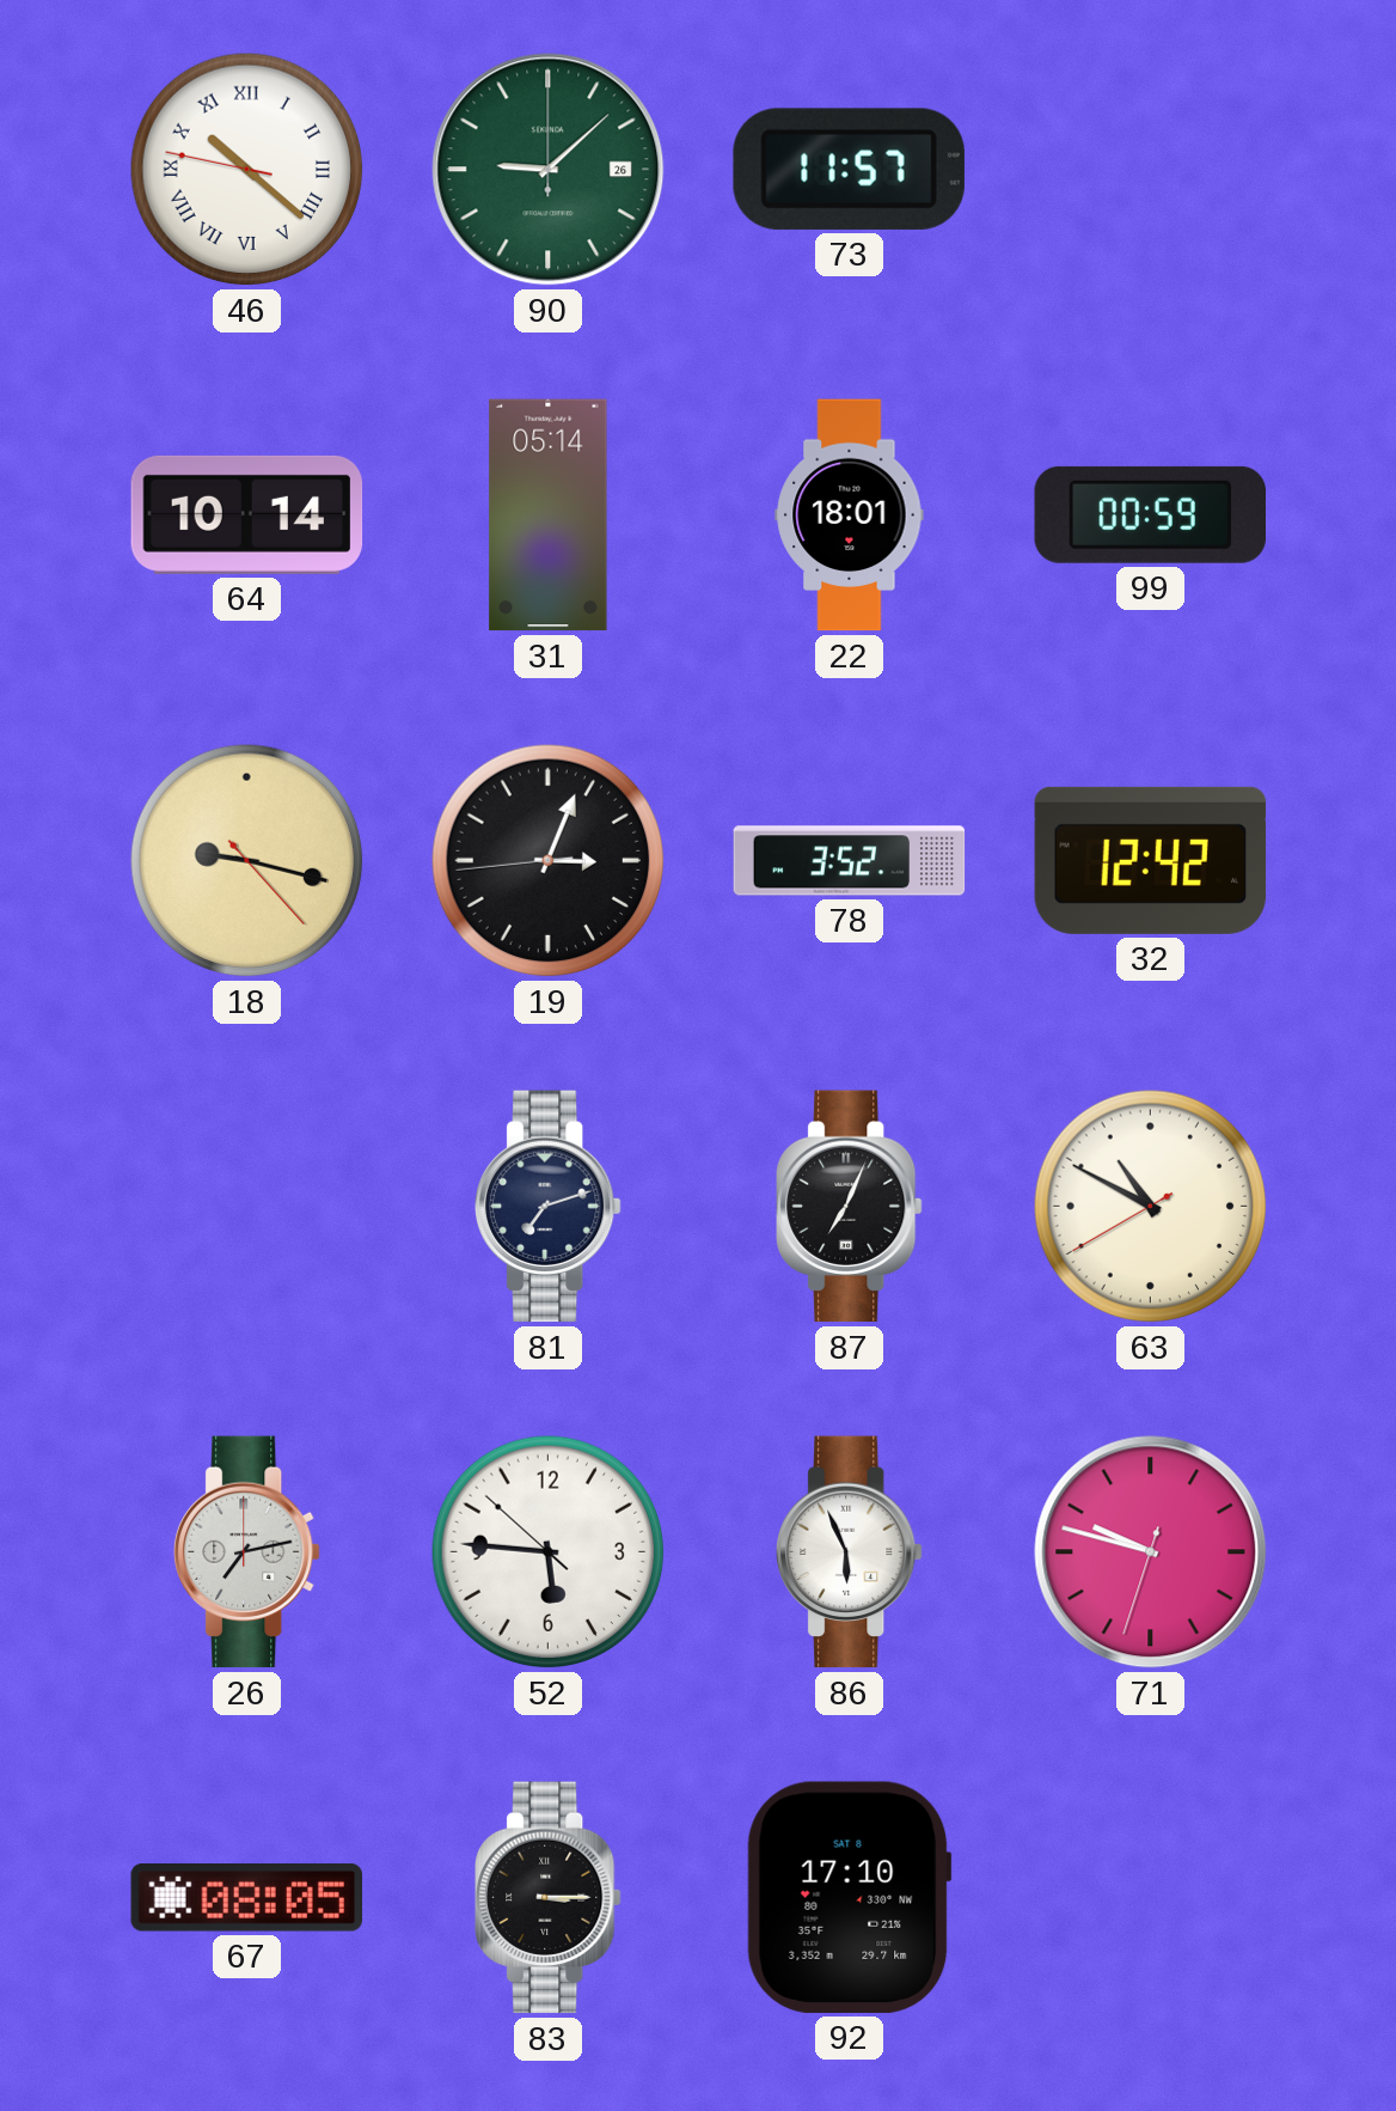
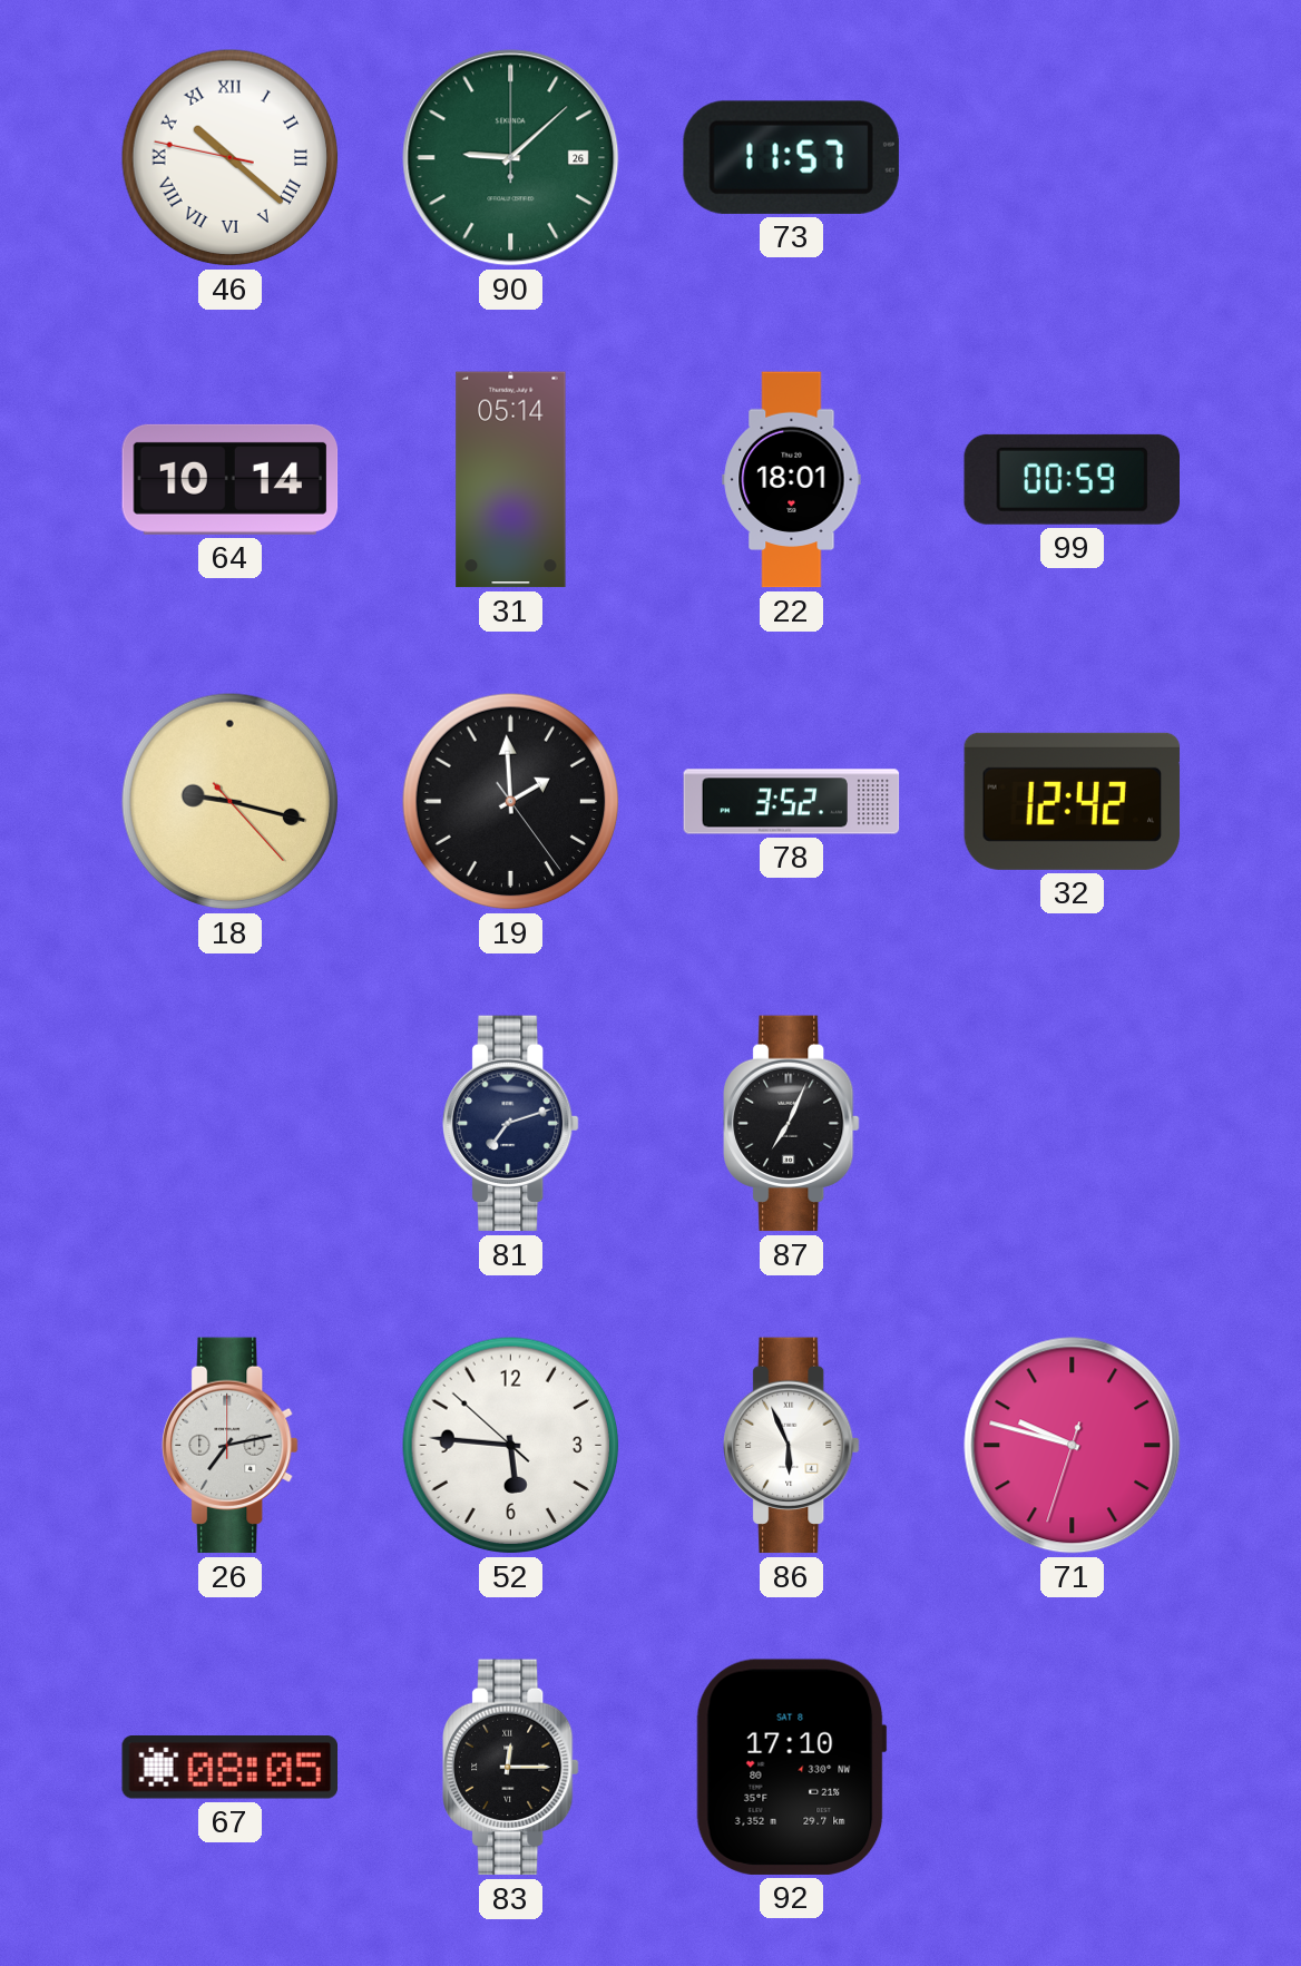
19: 3:03 -> 1:59
63: 10:49 -> none
83: 3:15 -> 12:15
